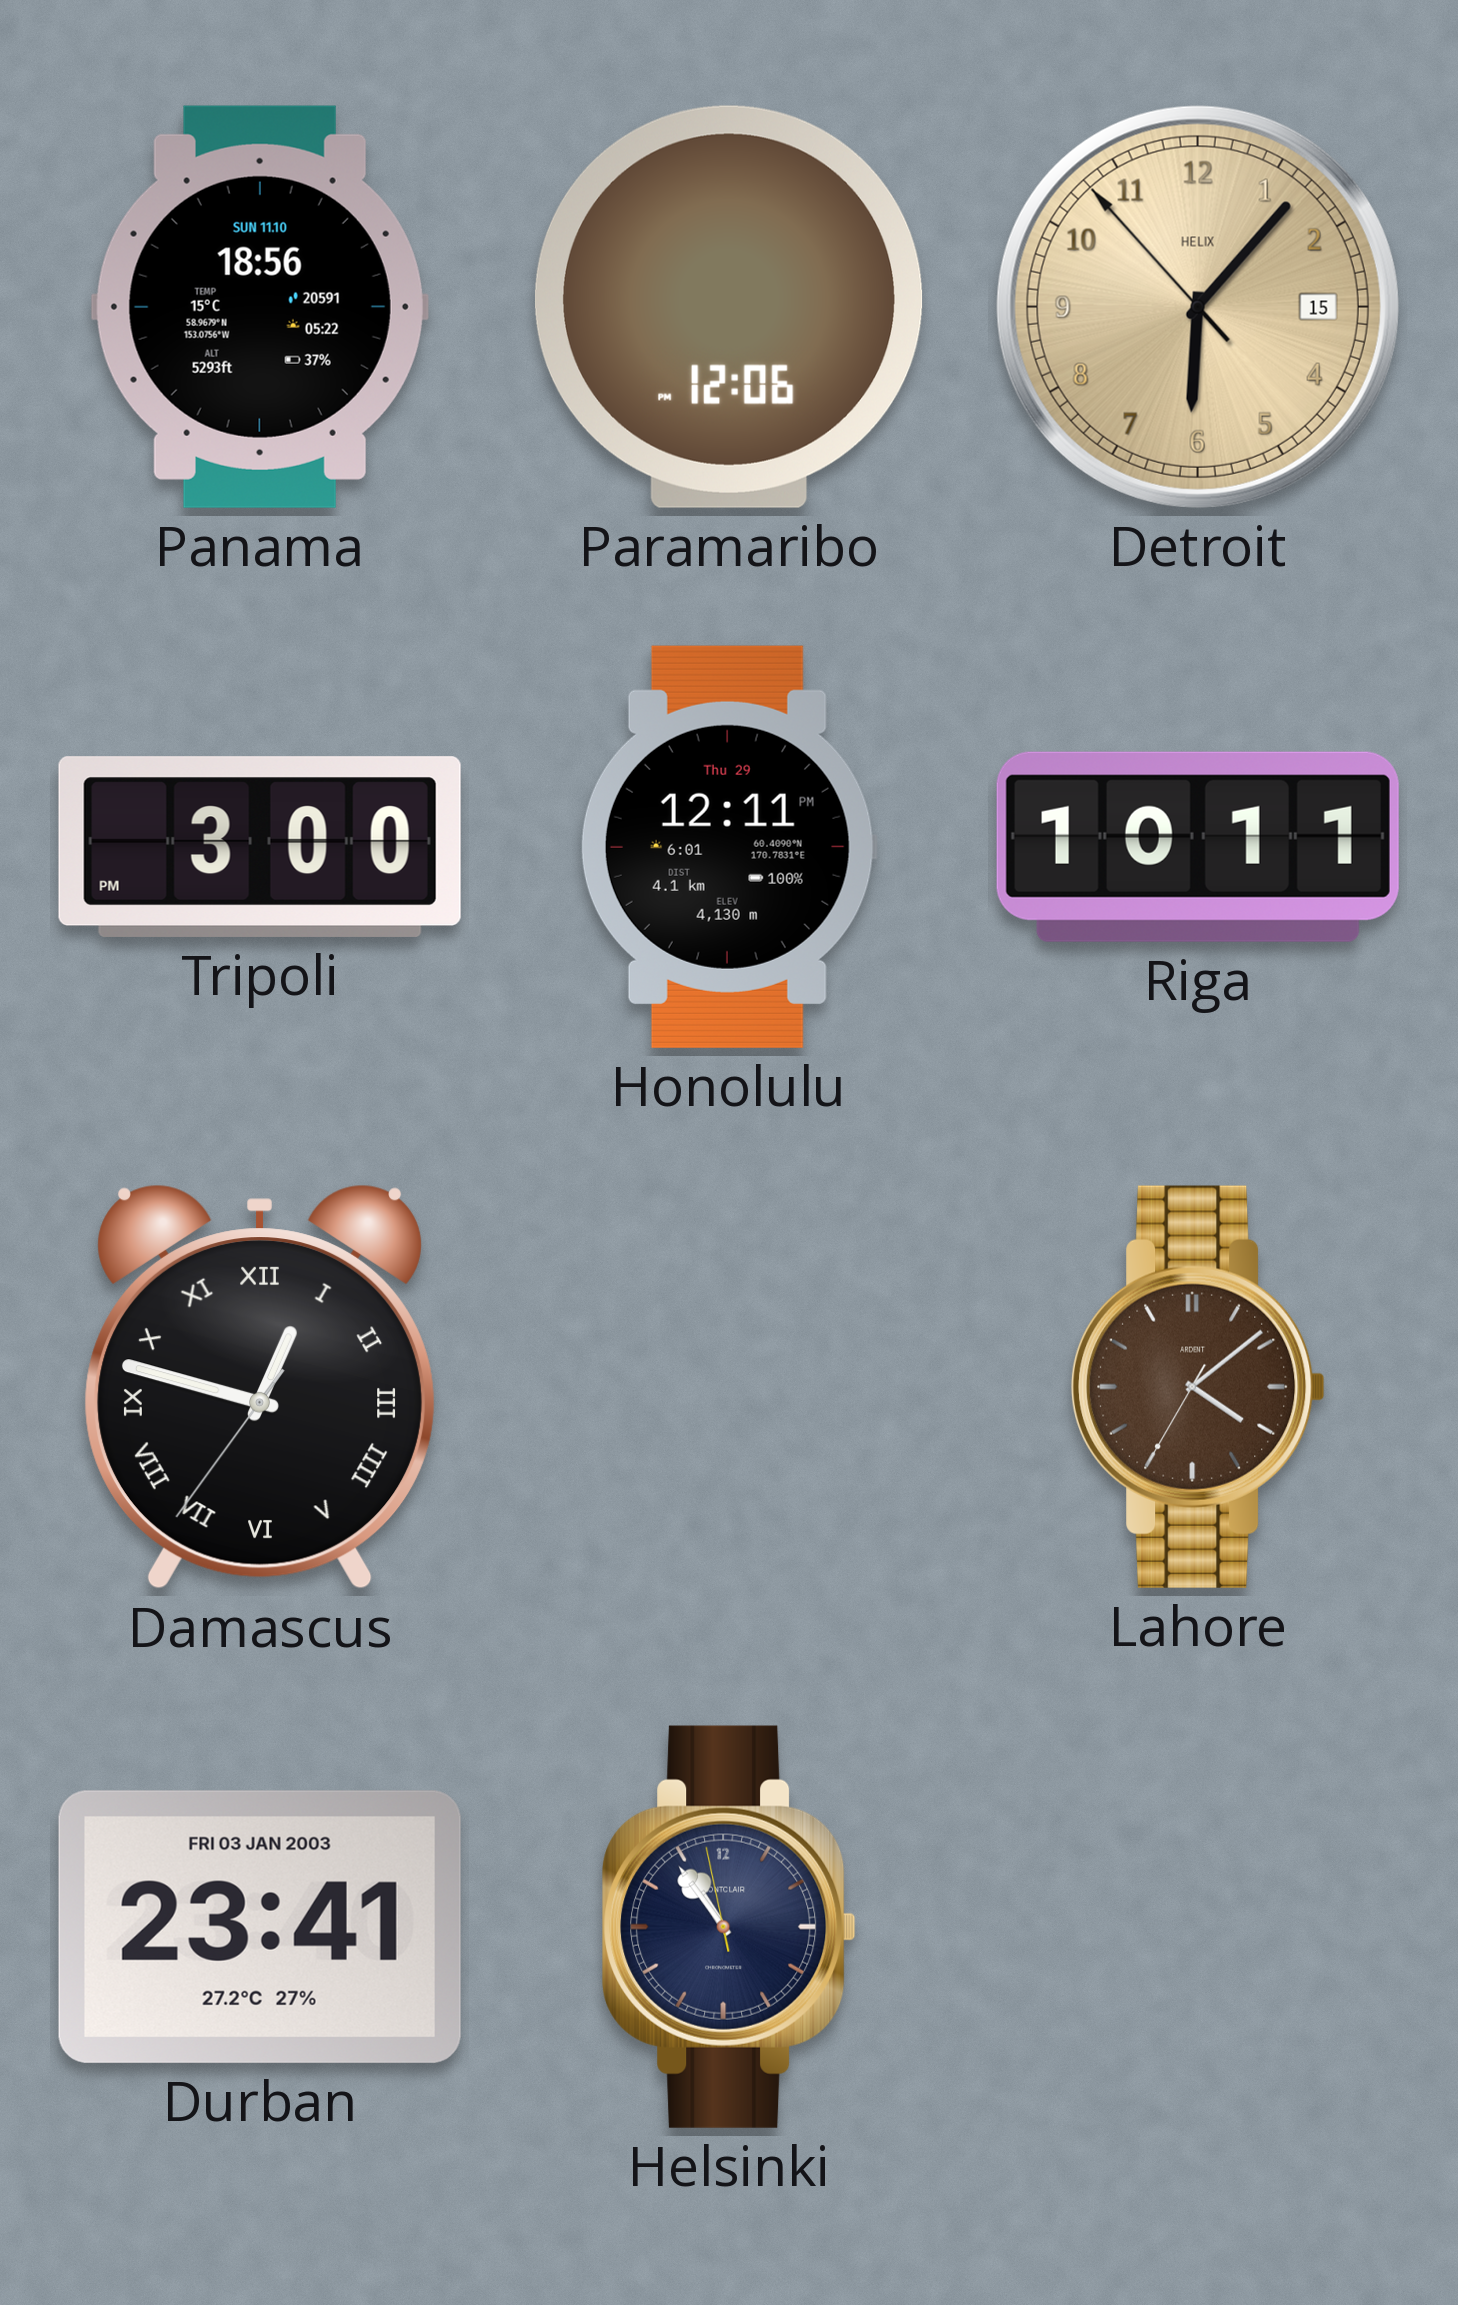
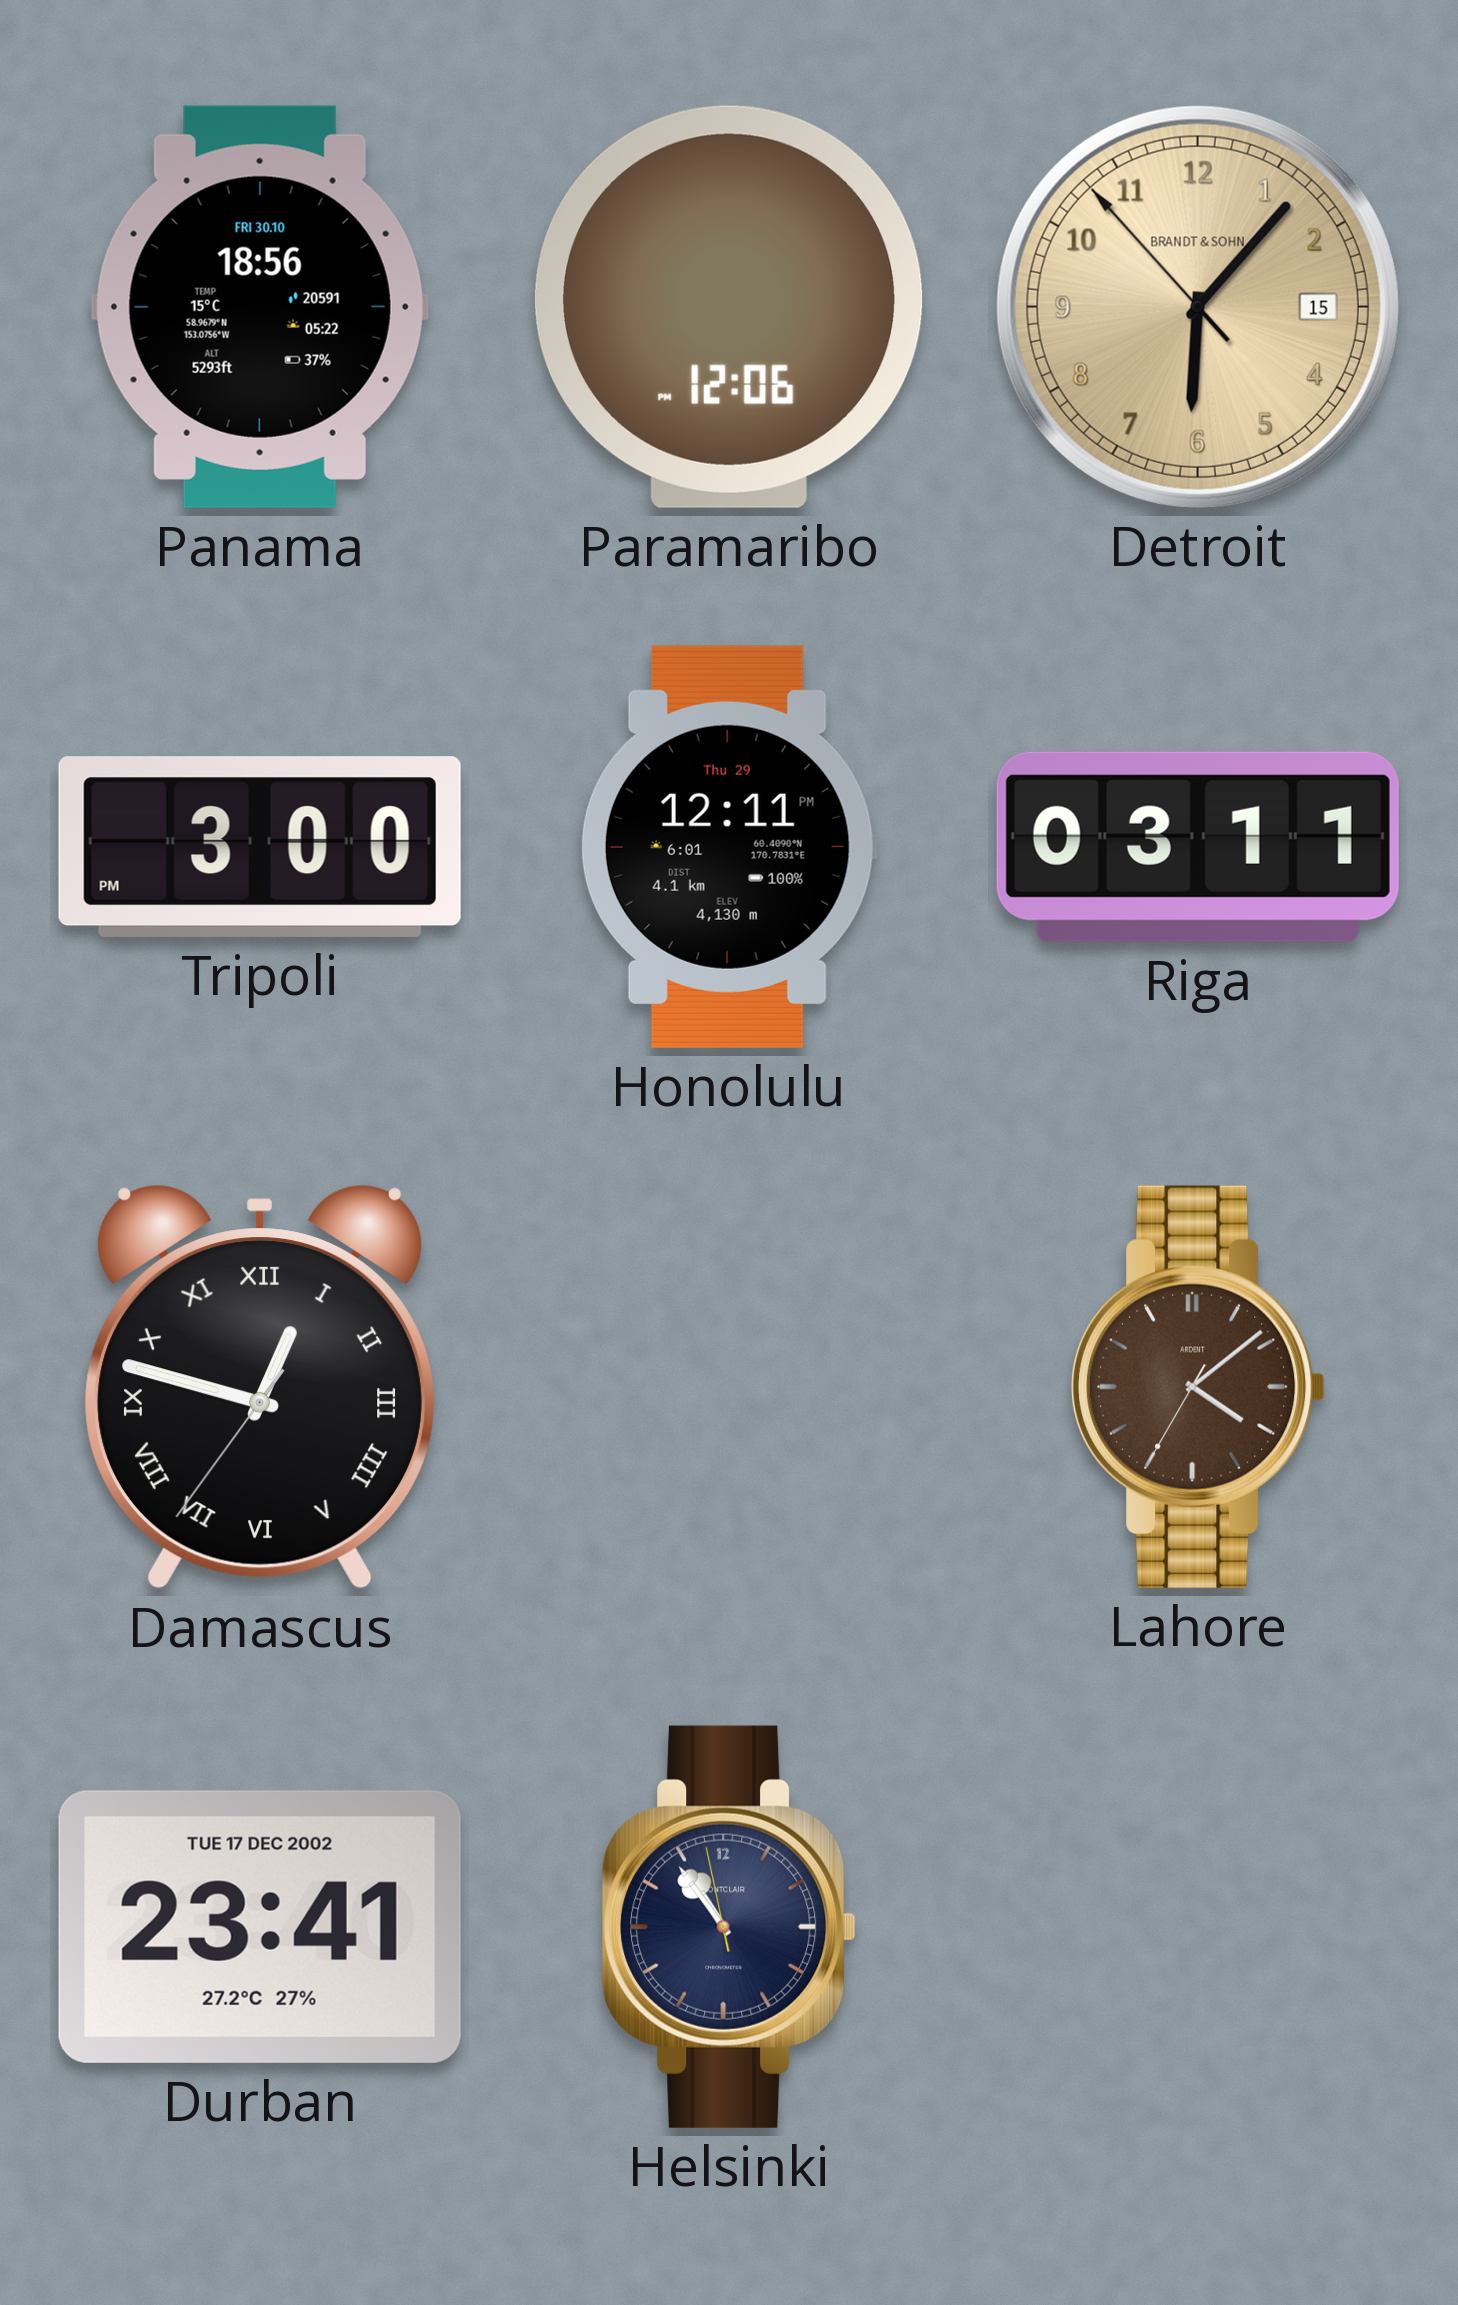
Panama date: SUN 11.10 -> FRI 30.10
Detroit brand: HELIX -> BRANDT & SOHN
Riga: 10:11 -> 03:11
Durban date: FRI 03 JAN 2003 -> TUE 17 DEC 2002
